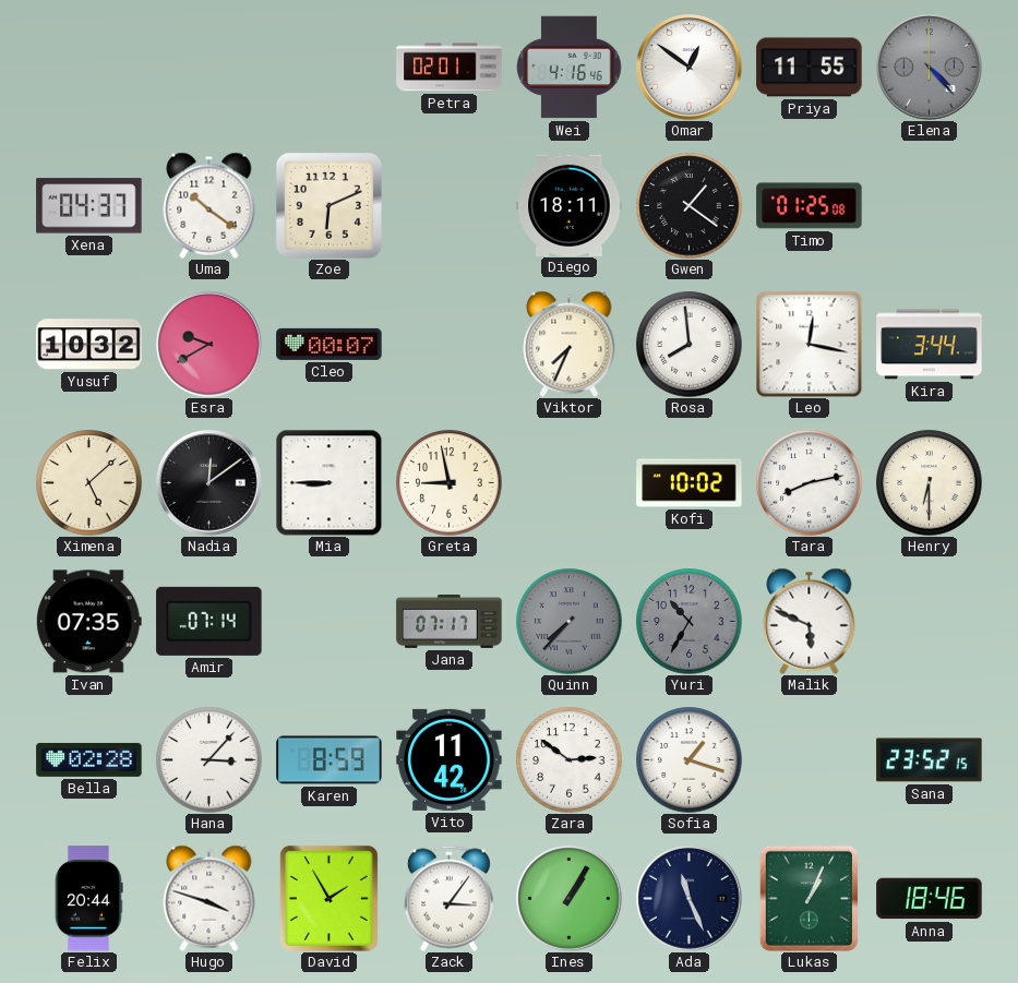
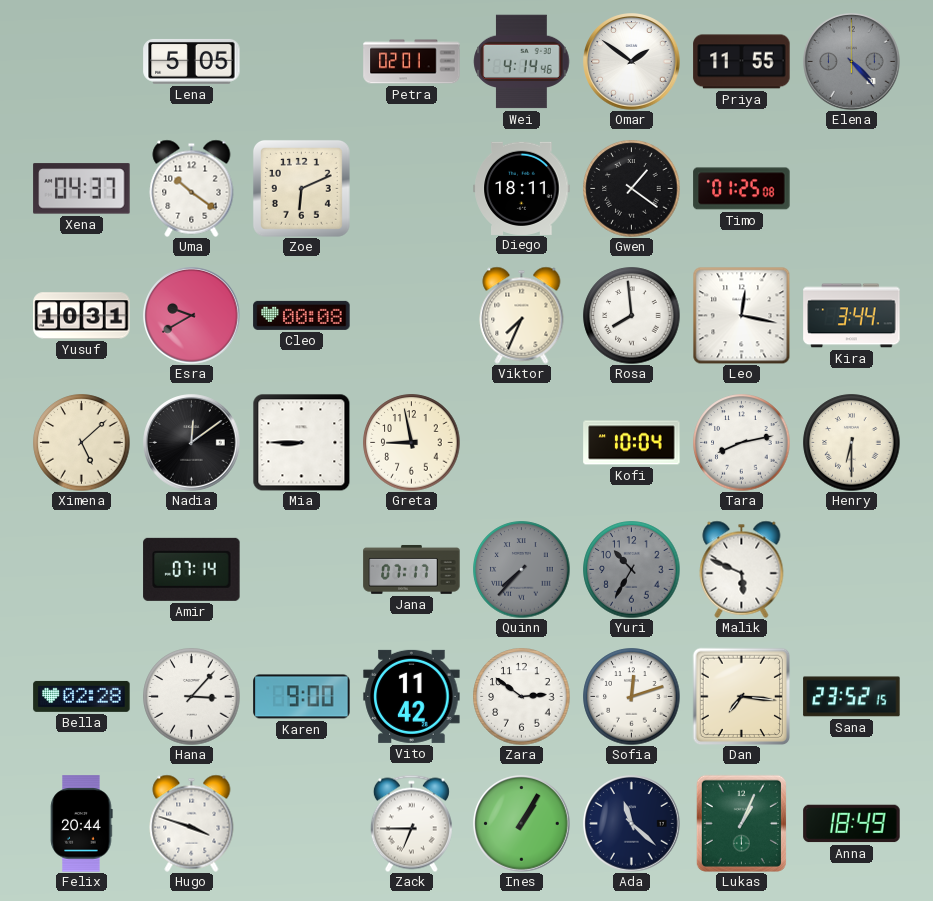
Lena: none -> 5:05
Wei: 4:16 -> 4:14
Omar: 12:51 -> 1:51
Yusuf: 10:32 -> 10:31
Cleo: 00:07 -> 00:08
Kofi: 10:02 -> 10:04
Ivan: 07:35 -> none
Karen: 8:59 -> 9:00
Sofia: 1:18 -> 12:12
Dan: none -> 7:16
David: 1:55 -> none
Zack: 3:06 -> 6:45
Ada: 11:26 -> 11:22
Anna: 18:46 -> 18:49
